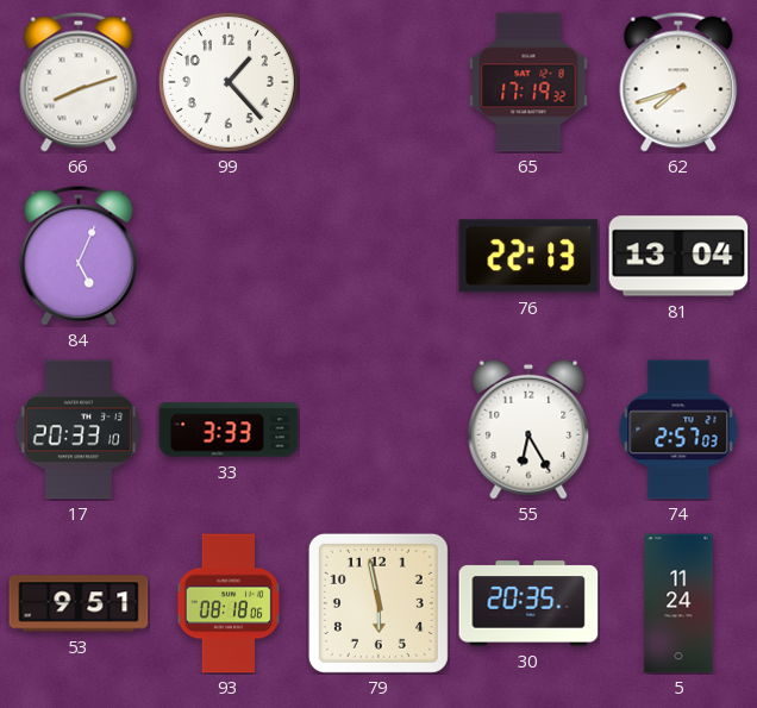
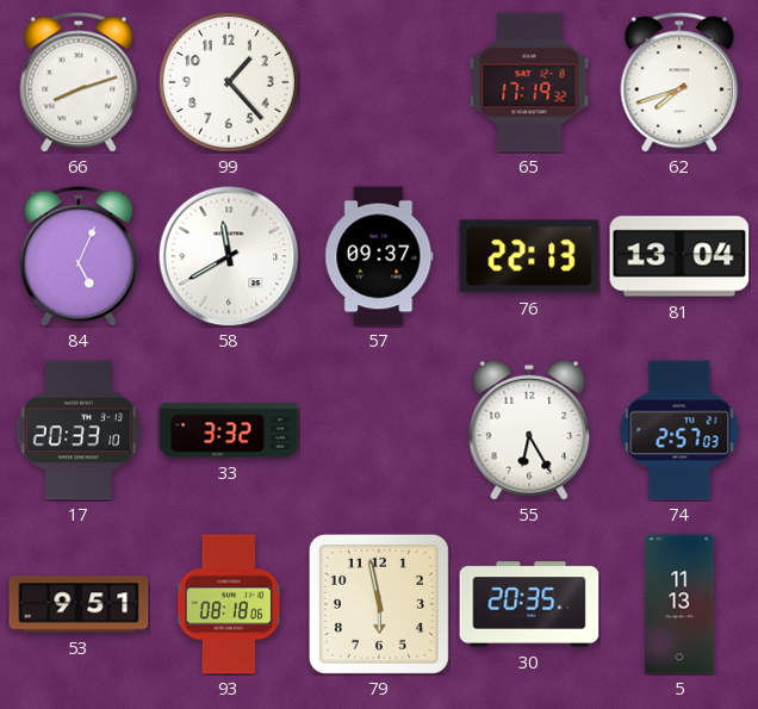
58: none -> 11:40
57: none -> 09:37
33: 3:33 -> 3:32
5: 11:24 -> 11:13
